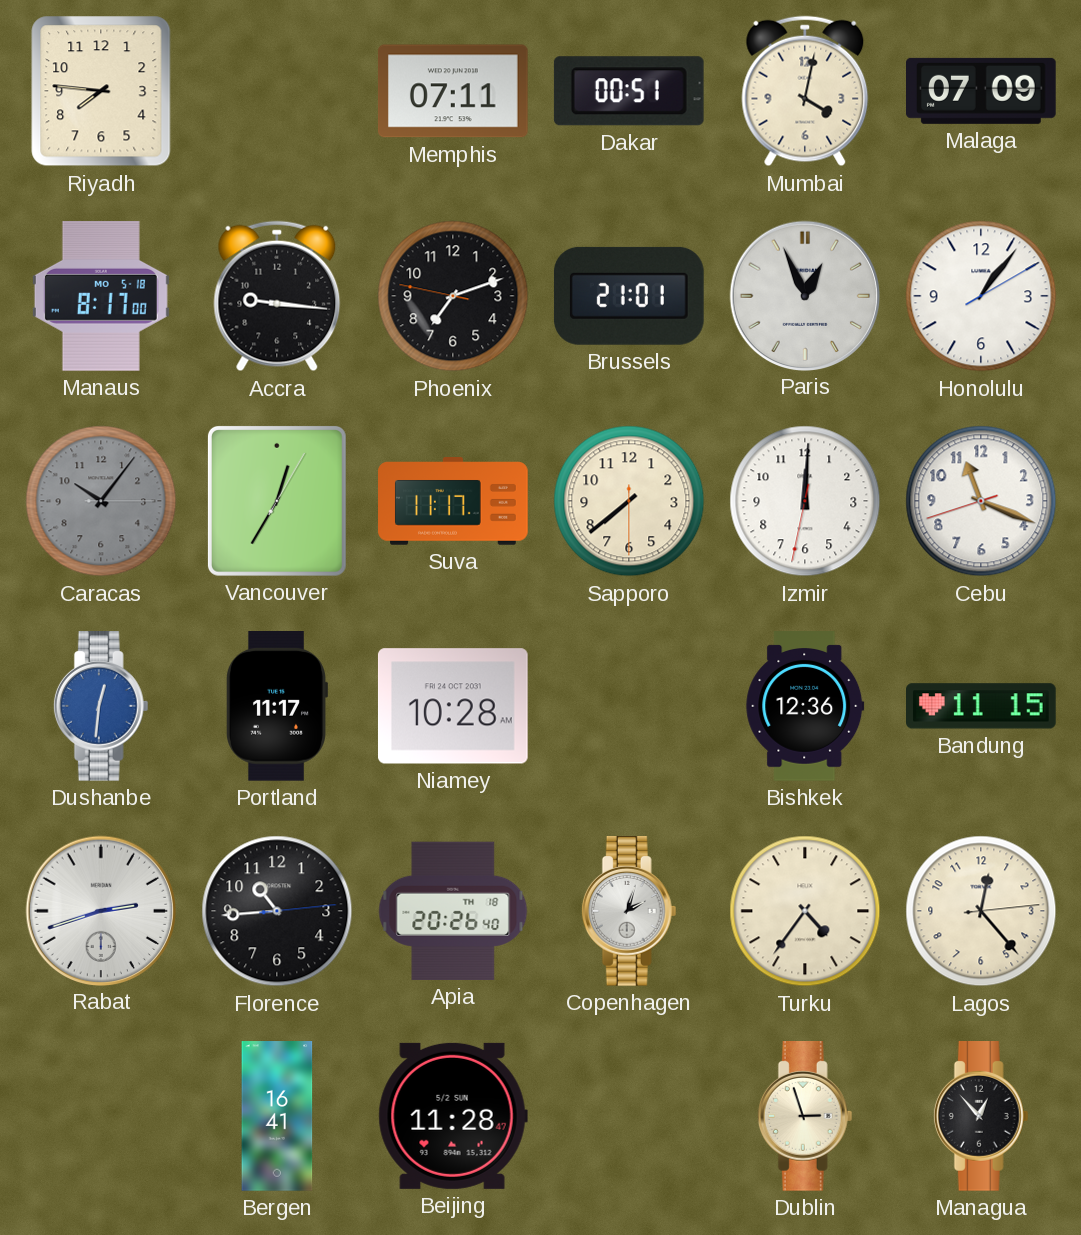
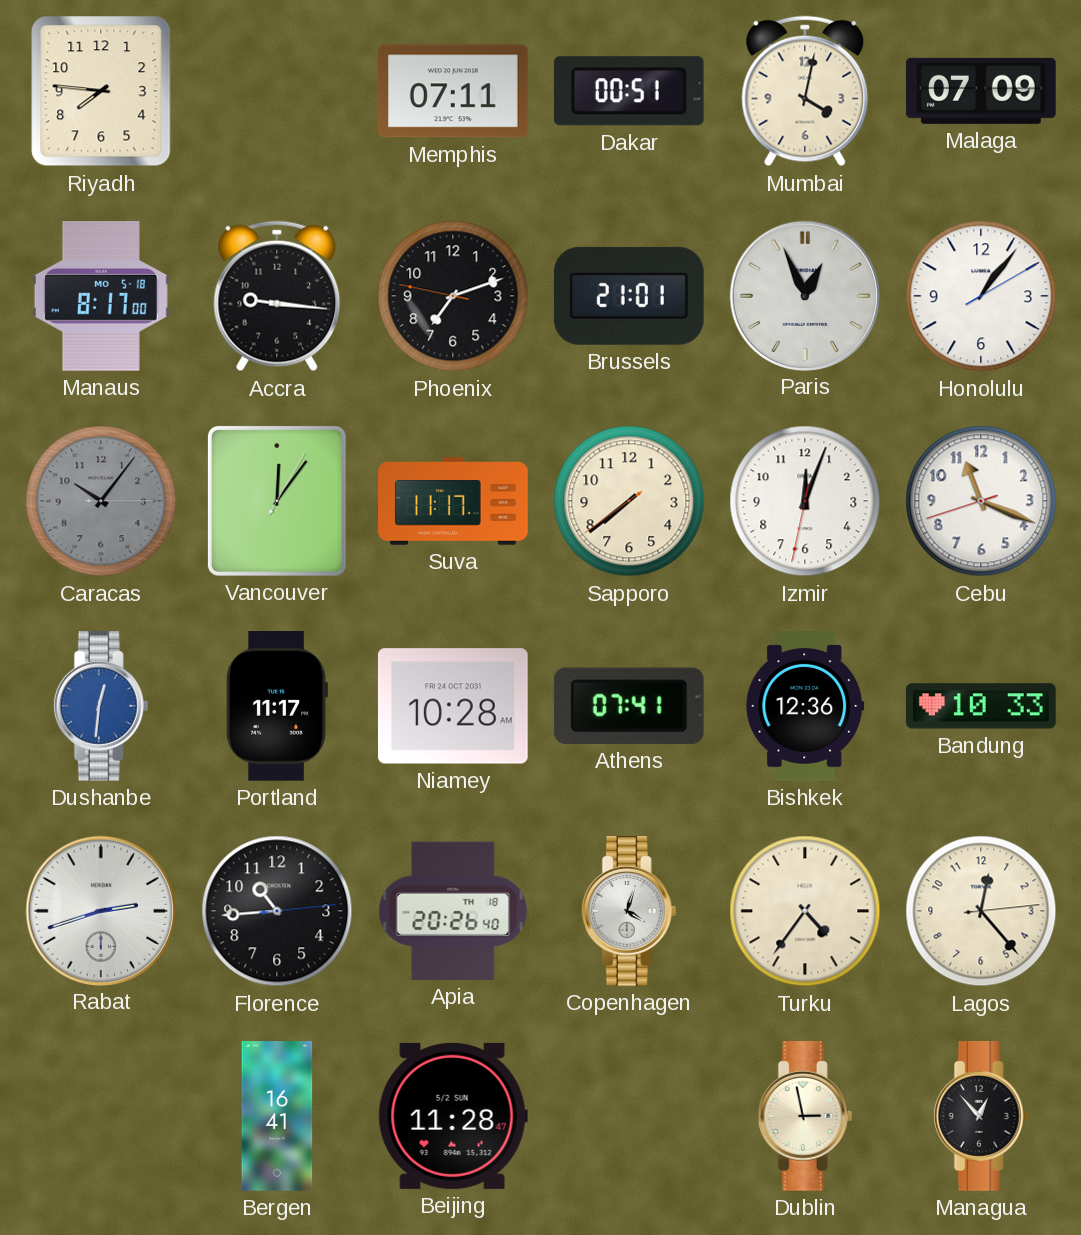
Vancouver: 12:35 -> 12:06
Sapporo: 7:38:30 -> 7:38:39
Izmir: 12:00 -> 12:03
Athens: none -> 07:41
Bandung: 11:15 -> 10:33
Copenhagen: 2:03 -> 4:03
Dublin: 2:57 -> 2:58
